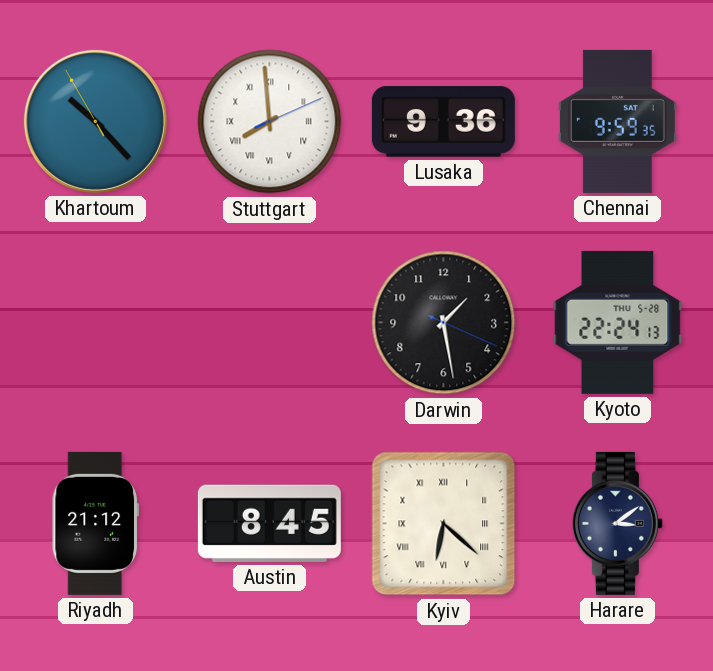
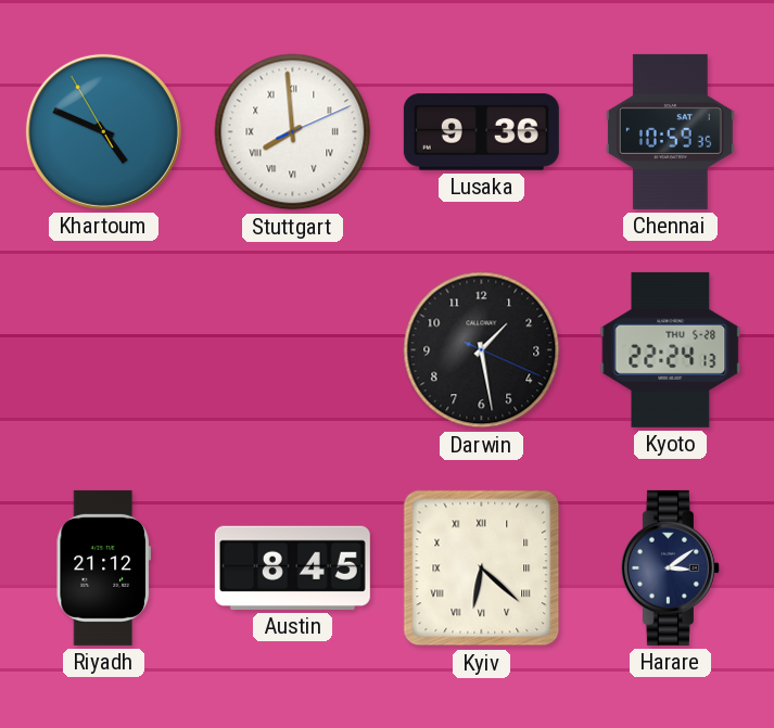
Khartoum: 10:22 -> 4:48
Chennai: 9:59 -> 10:59
